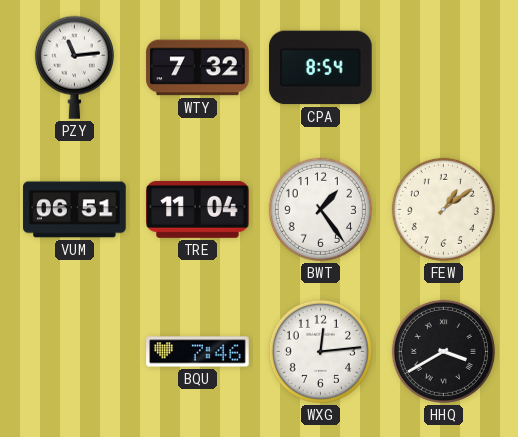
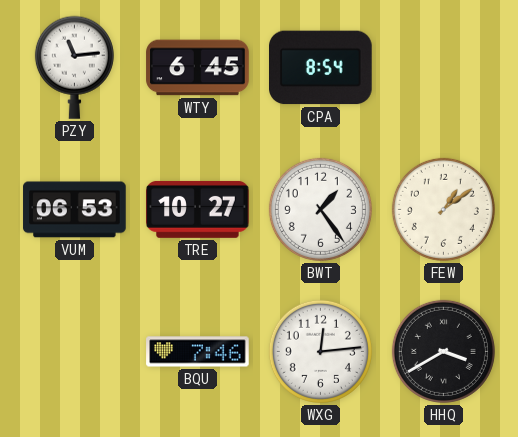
WTY: 7:32 -> 6:45
VUM: 06:51 -> 06:53
TRE: 11:04 -> 10:27
